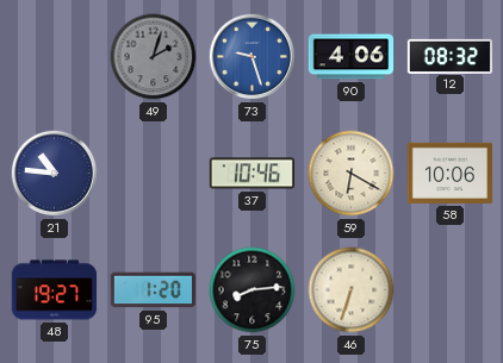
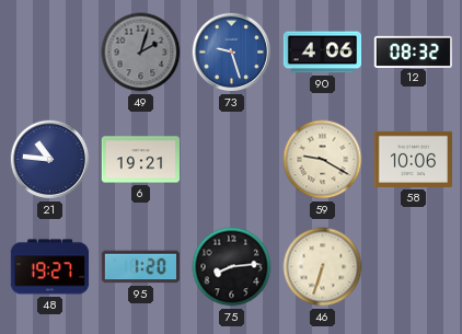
6: none -> 19:21
37: 10:46 -> none
59: 6:20 -> 9:20
